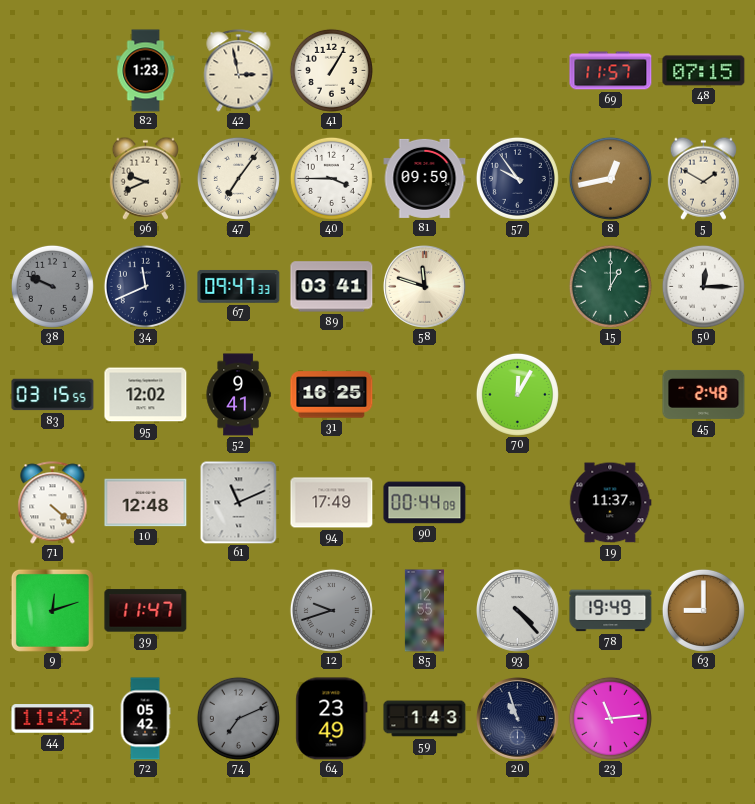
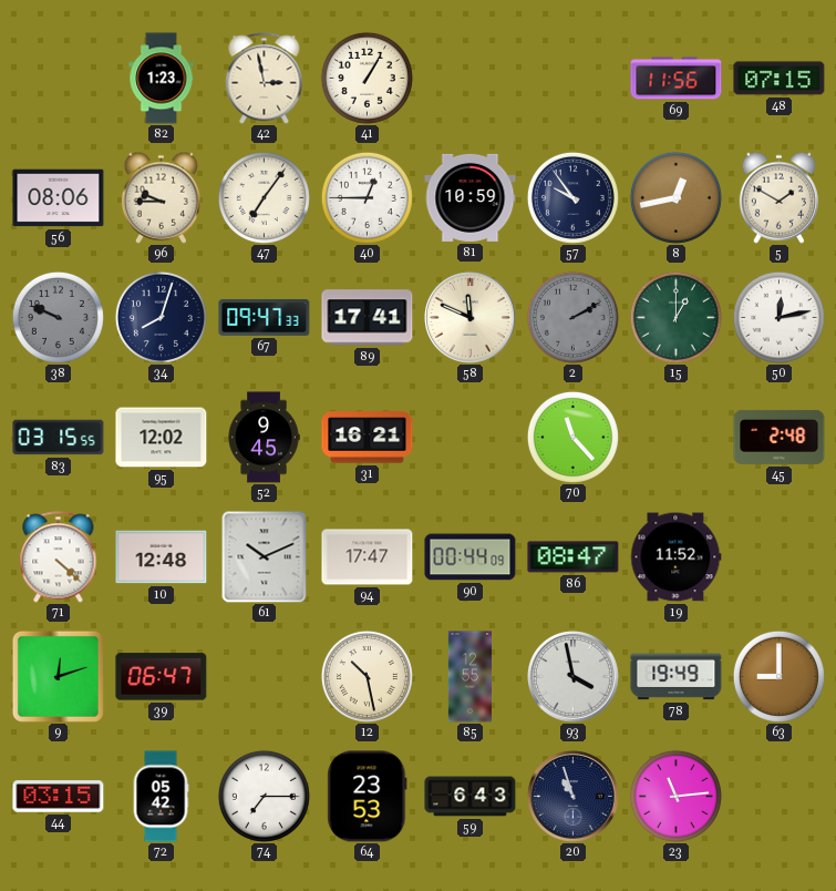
69: 11:57 -> 11:56
56: none -> 08:06
96: 9:41 -> 9:45
40: 3:45 -> 12:45
81: 09:59 -> 10:59
34: 11:41 -> 8:03
89: 03:41 -> 17:41
58: 11:48 -> 11:49
2: none -> 2:10
50: 12:15 -> 12:13
52: 9:41 -> 9:45
31: 16:25 -> 16:21
70: 12:05 -> 11:23
61: 11:11 -> 10:11
94: 17:49 -> 17:47
86: none -> 08:47
19: 11:37 -> 11:52
39: 11:47 -> 06:47
12: 9:42 -> 10:28
12 dial: grey -> cream
93: 4:23 -> 3:58
44: 11:42 -> 03:15
74: 7:11 -> 7:15
74 dial: grey -> white
64: 23:49 -> 23:53
59: 1:43 -> 6:43
